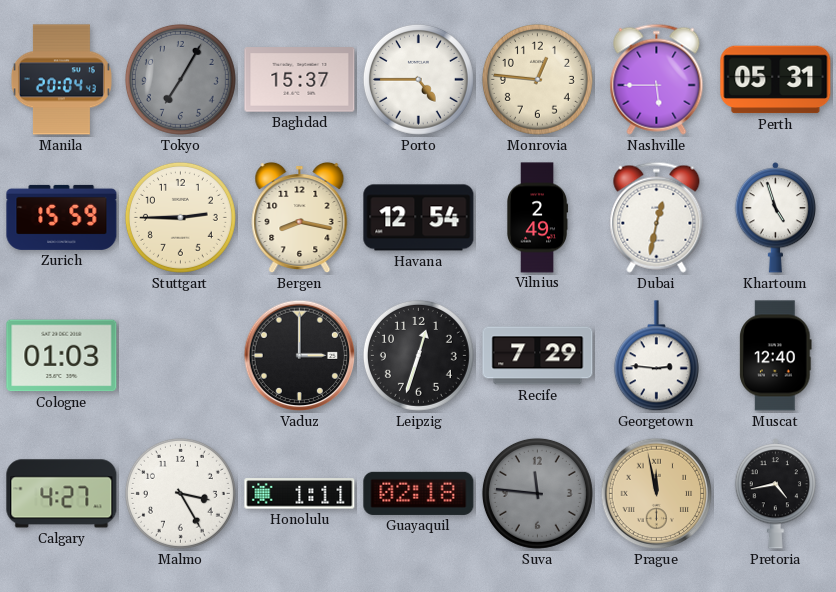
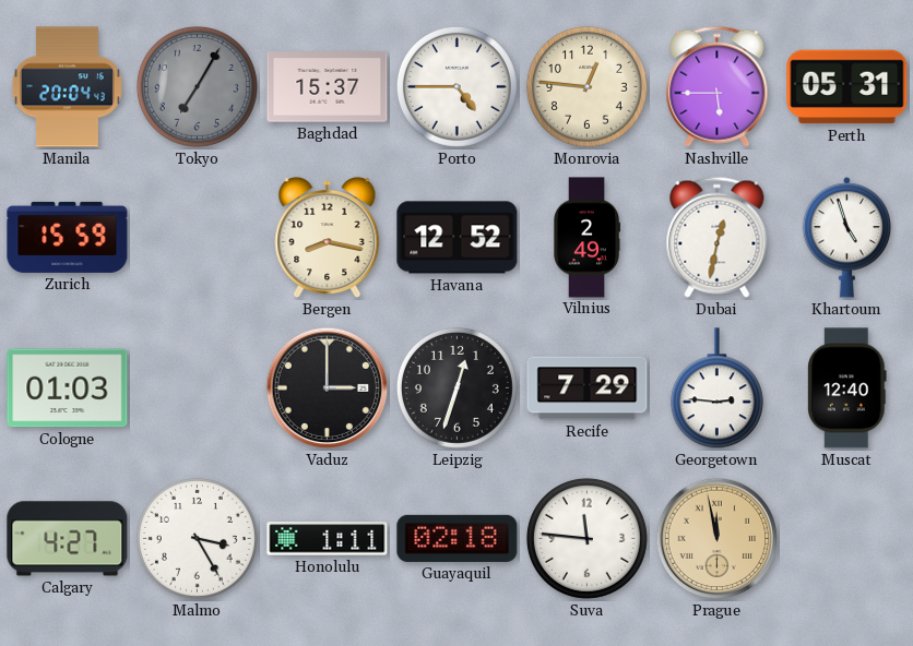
Stuttgart: 2:45 -> none
Havana: 12:54 -> 12:52
Suva dial: grey -> white
Pretoria: 4:43 -> none
